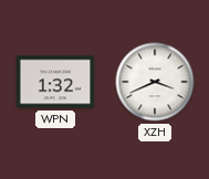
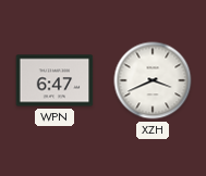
WPN: 1:32 -> 6:47
